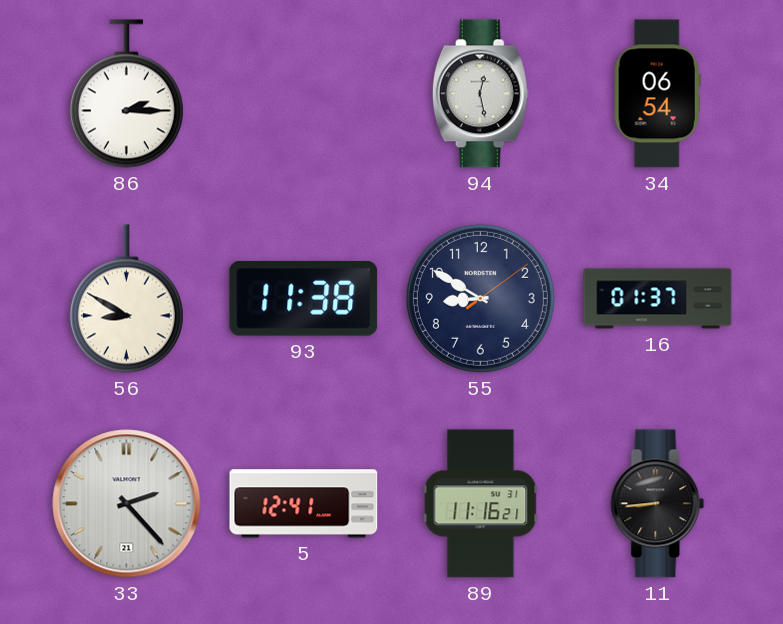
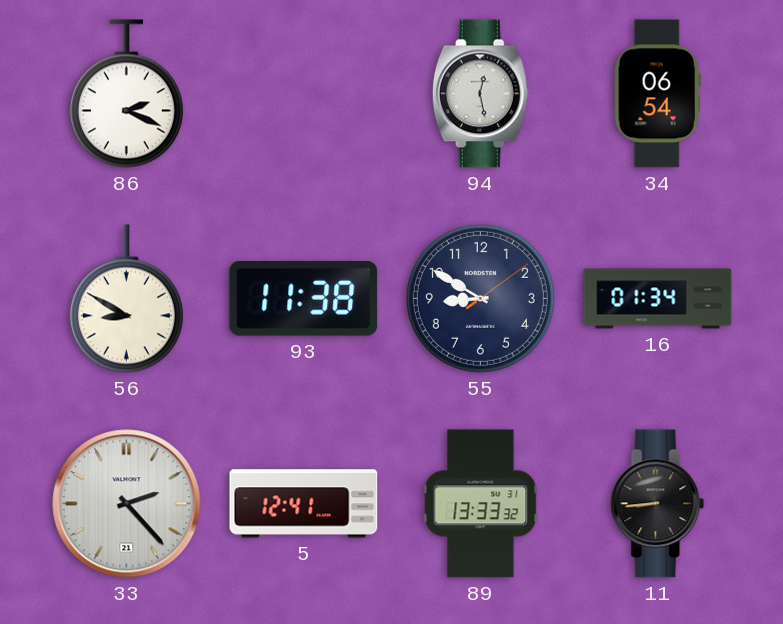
86: 2:15 -> 2:19
16: 01:37 -> 01:34
89: 11:16 -> 13:33
